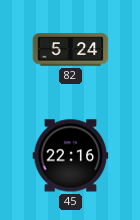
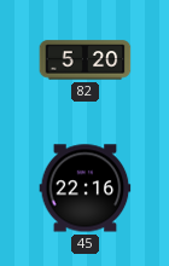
82: 5:24 -> 5:20
